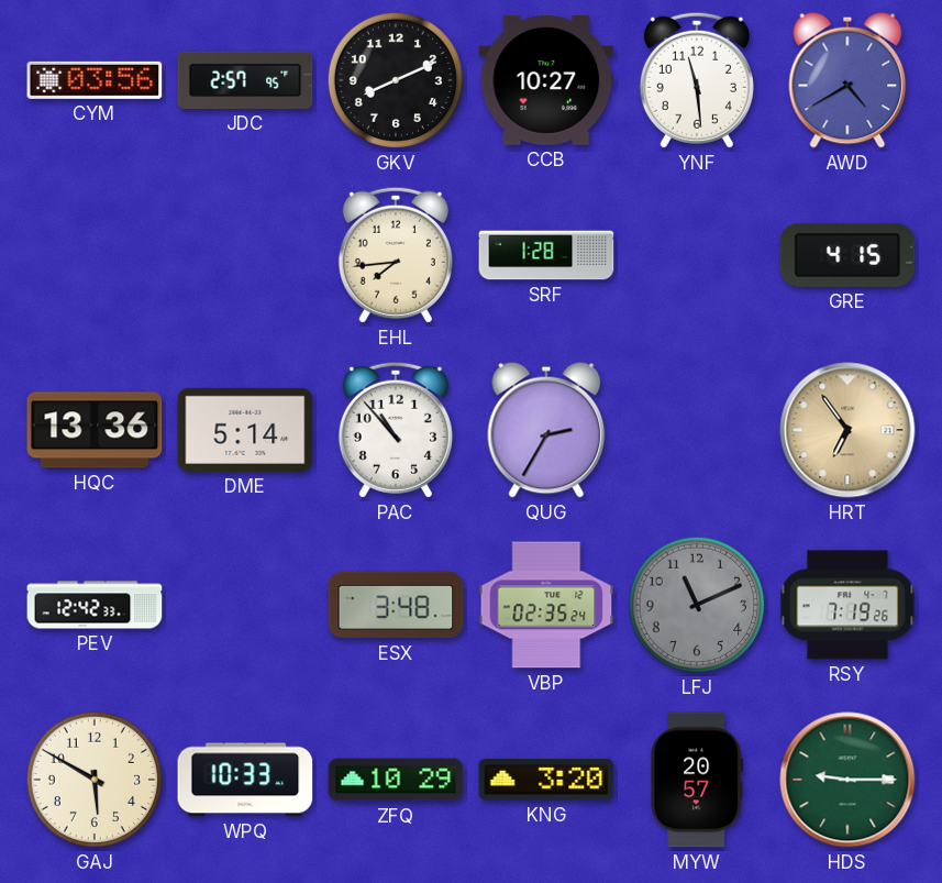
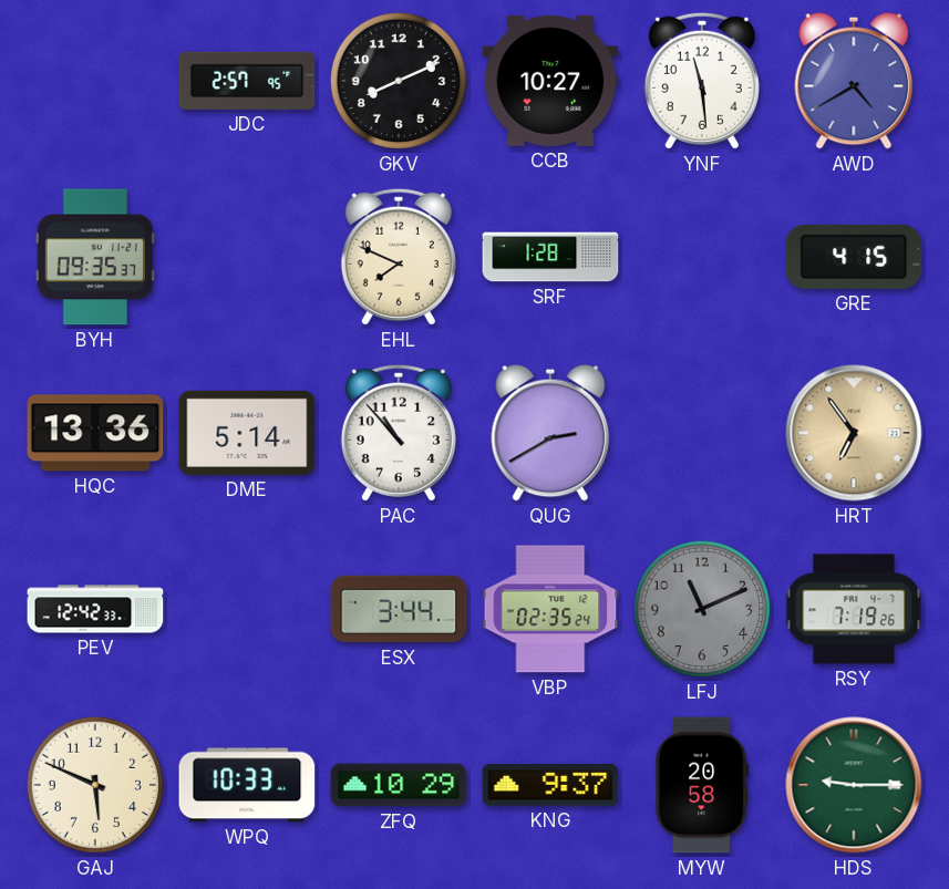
CYM: 03:56 -> none
BYH: none -> 09:35
EHL: 7:44 -> 7:49
QUG: 2:35 -> 2:40
ESX: 3:48 -> 3:44
GAJ: 5:50 -> 5:49
KNG: 3:20 -> 9:37
MYW: 20:57 -> 20:58
